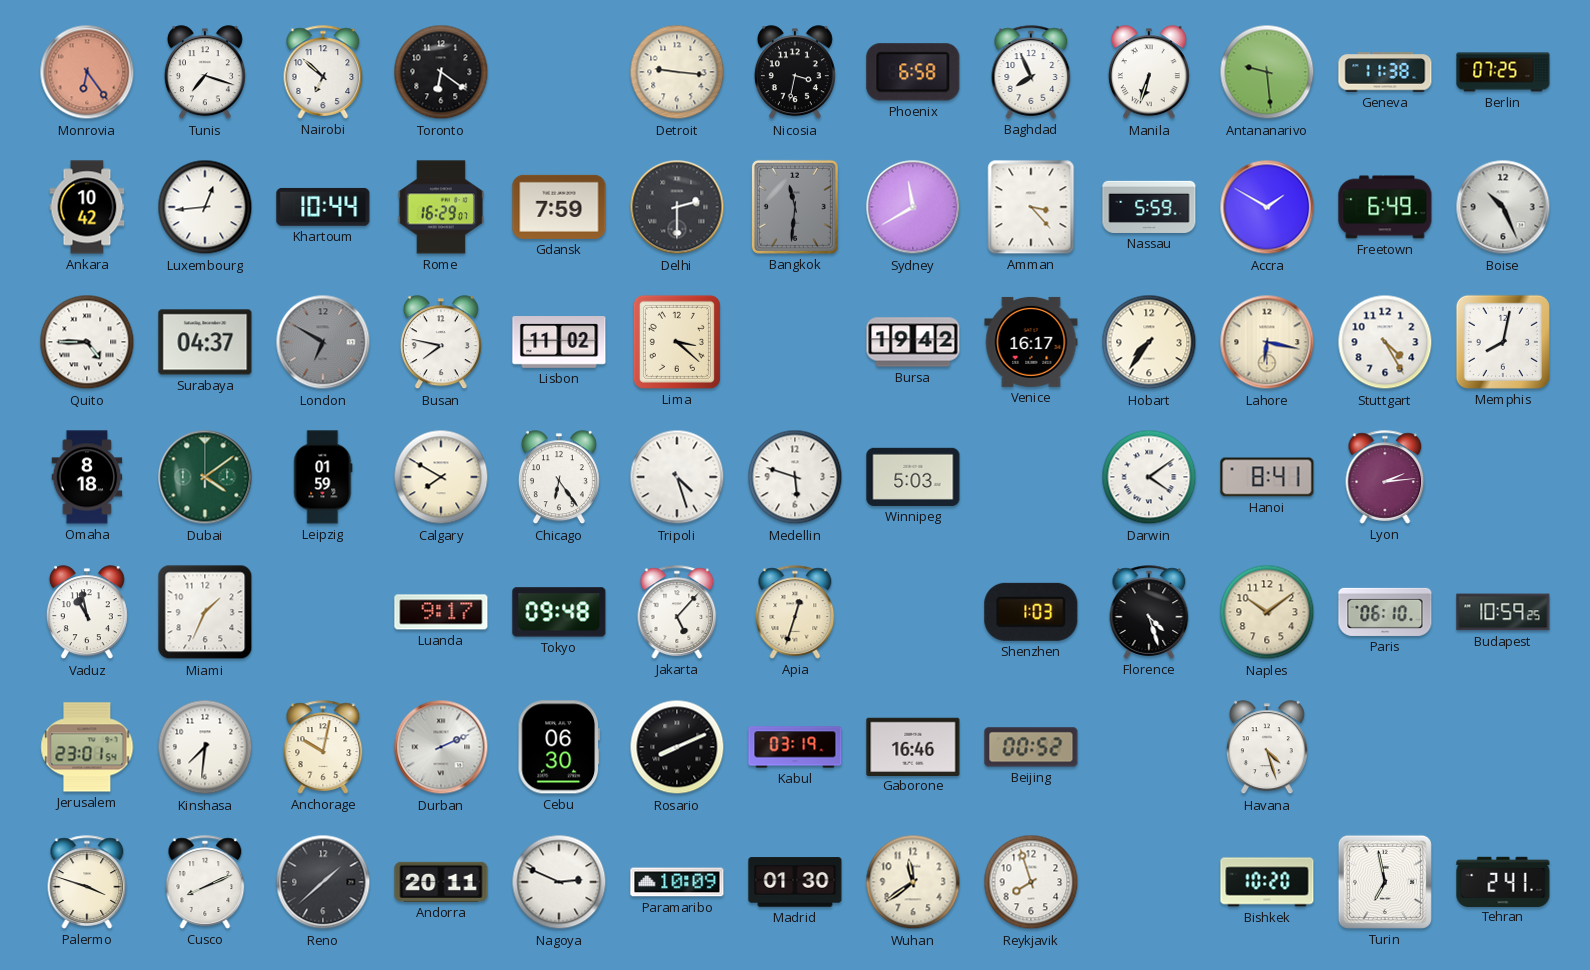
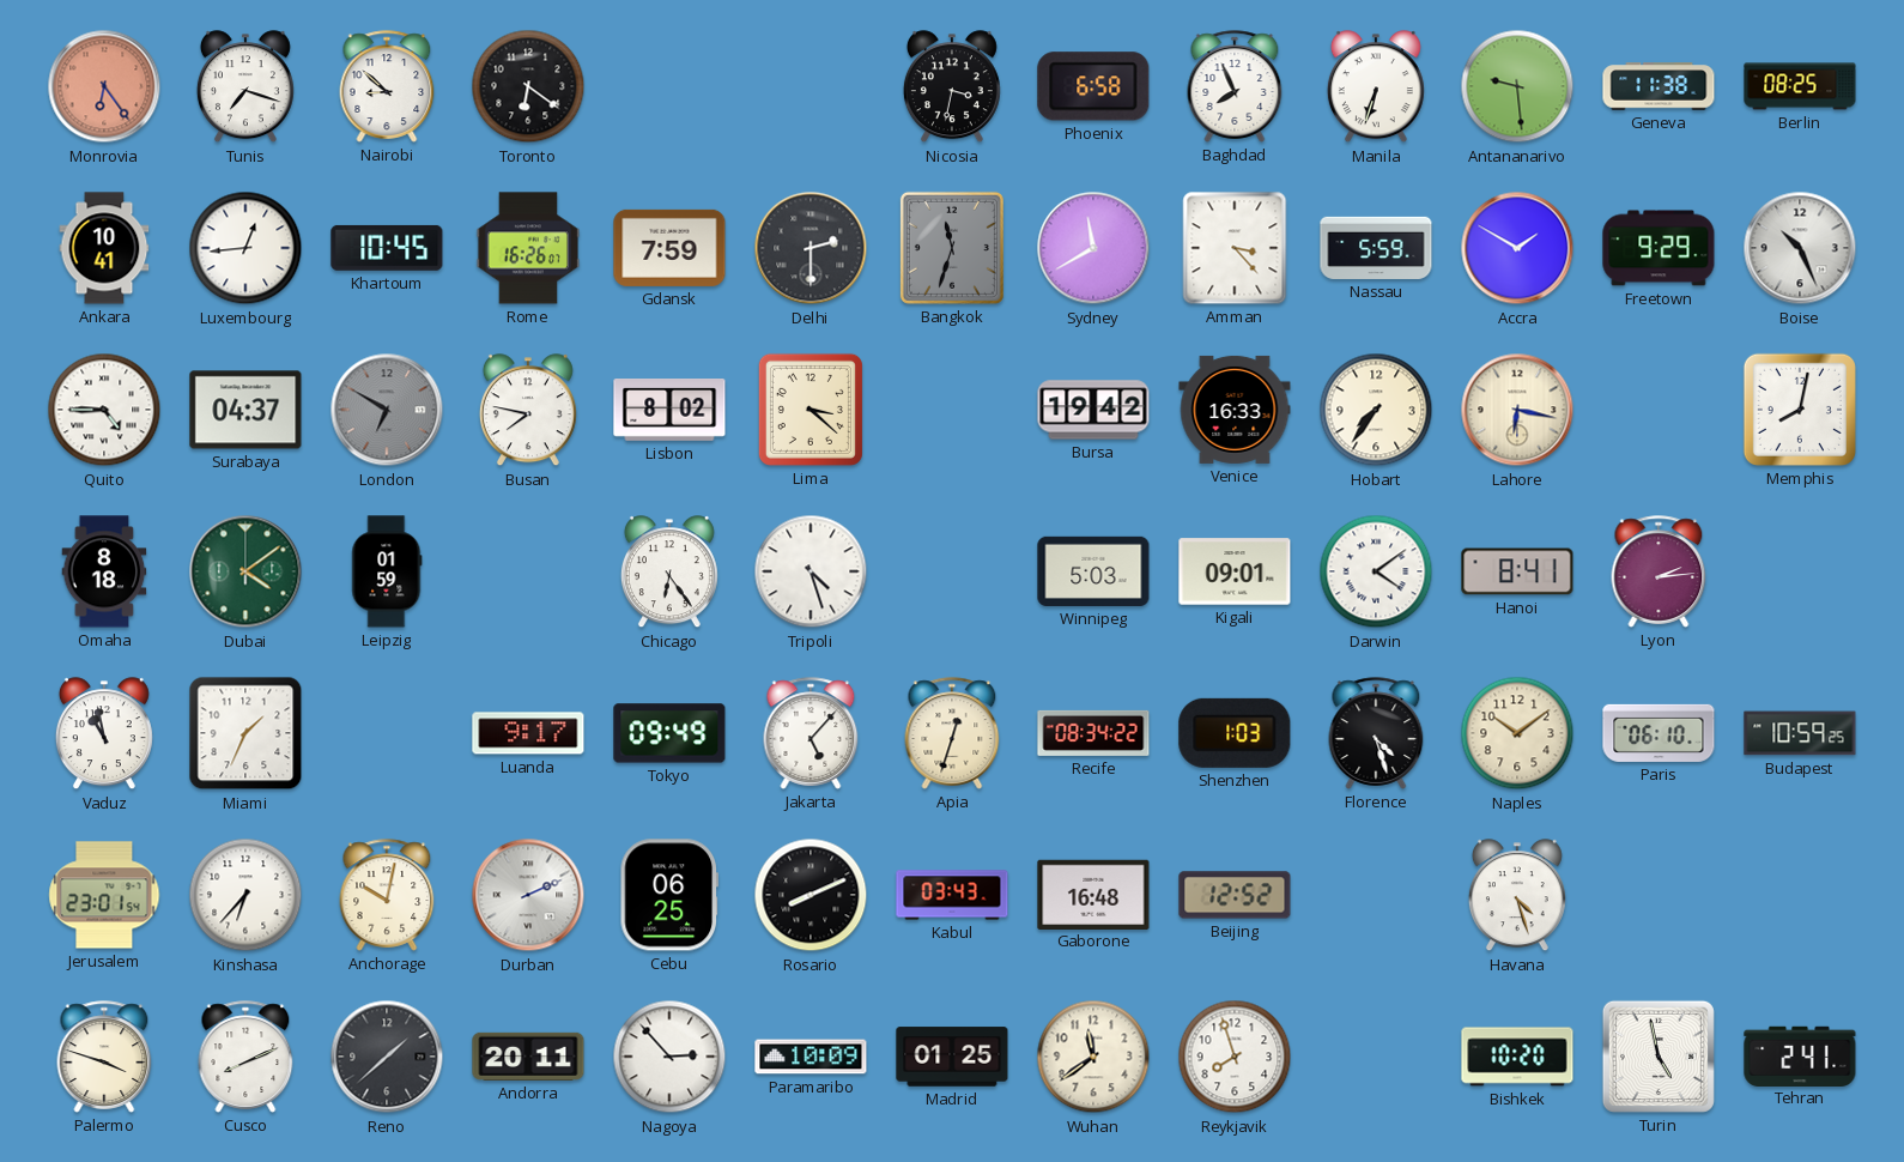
Nairobi: 6:52 -> 8:52
Detroit: 9:16 -> none
Berlin: 07:25 -> 08:25
Ankara: 10:42 -> 10:41
Khartoum: 10:44 -> 10:45
Rome: 16:29 -> 16:26
Bangkok: 11:31 -> 11:33
Freetown: 6:49 -> 9:29
Lisbon: 11:02 -> 8:02
Venice: 16:17 -> 16:33
Stuttgart: 4:25 -> none
Calgary: 7:50 -> none
Medellin: 5:48 -> none
Kigali: none -> 09:01
Tokyo: 09:48 -> 09:49
Recife: none -> 08:34
Kinshasa: 7:31 -> 6:37
Cebu: 06:30 -> 06:25
Kabul: 03:19 -> 03:43
Gaborone: 16:46 -> 16:48
Beijing: 00:52 -> 12:52
Nagoya: 2:49 -> 2:53
Madrid: 01:30 -> 01:25
Turin: 6:58 -> 4:58
